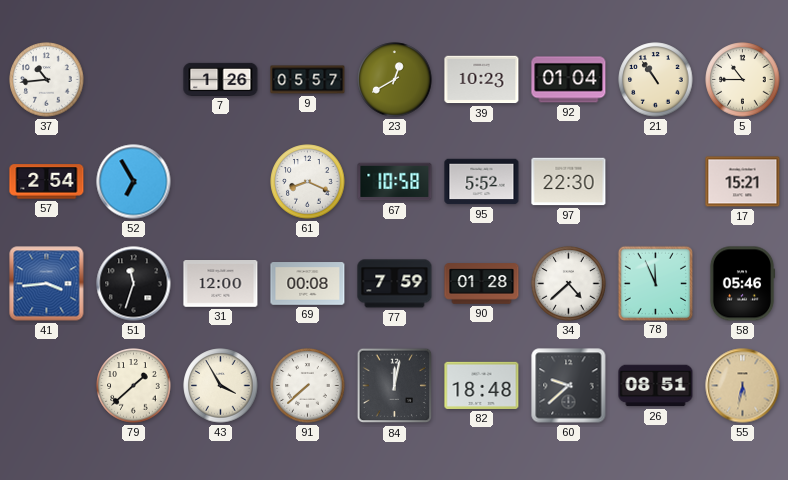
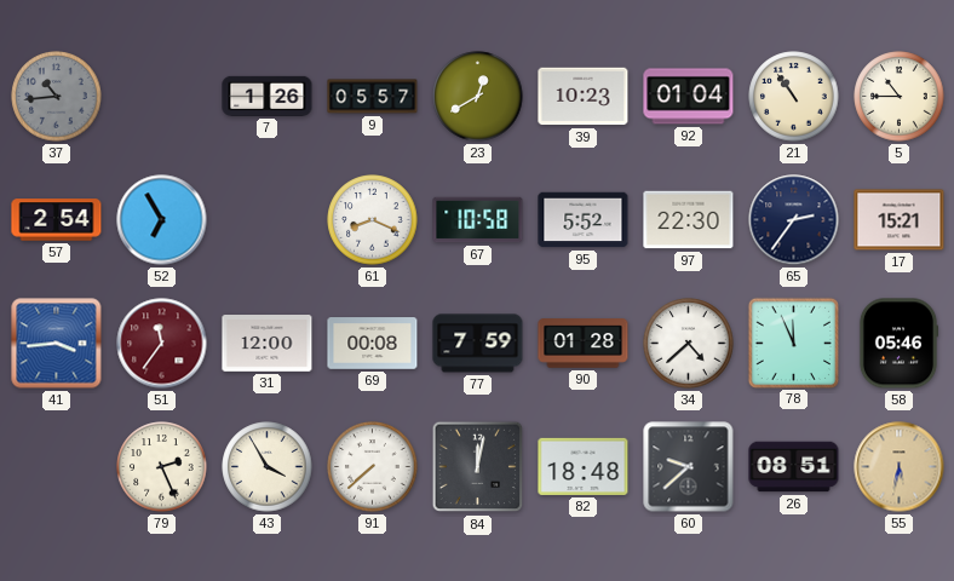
37 dial: white -> grey
65: none -> 2:36
51: 11:33 -> 11:36
51 dial: black -> burgundy
79: 1:38 -> 2:26
